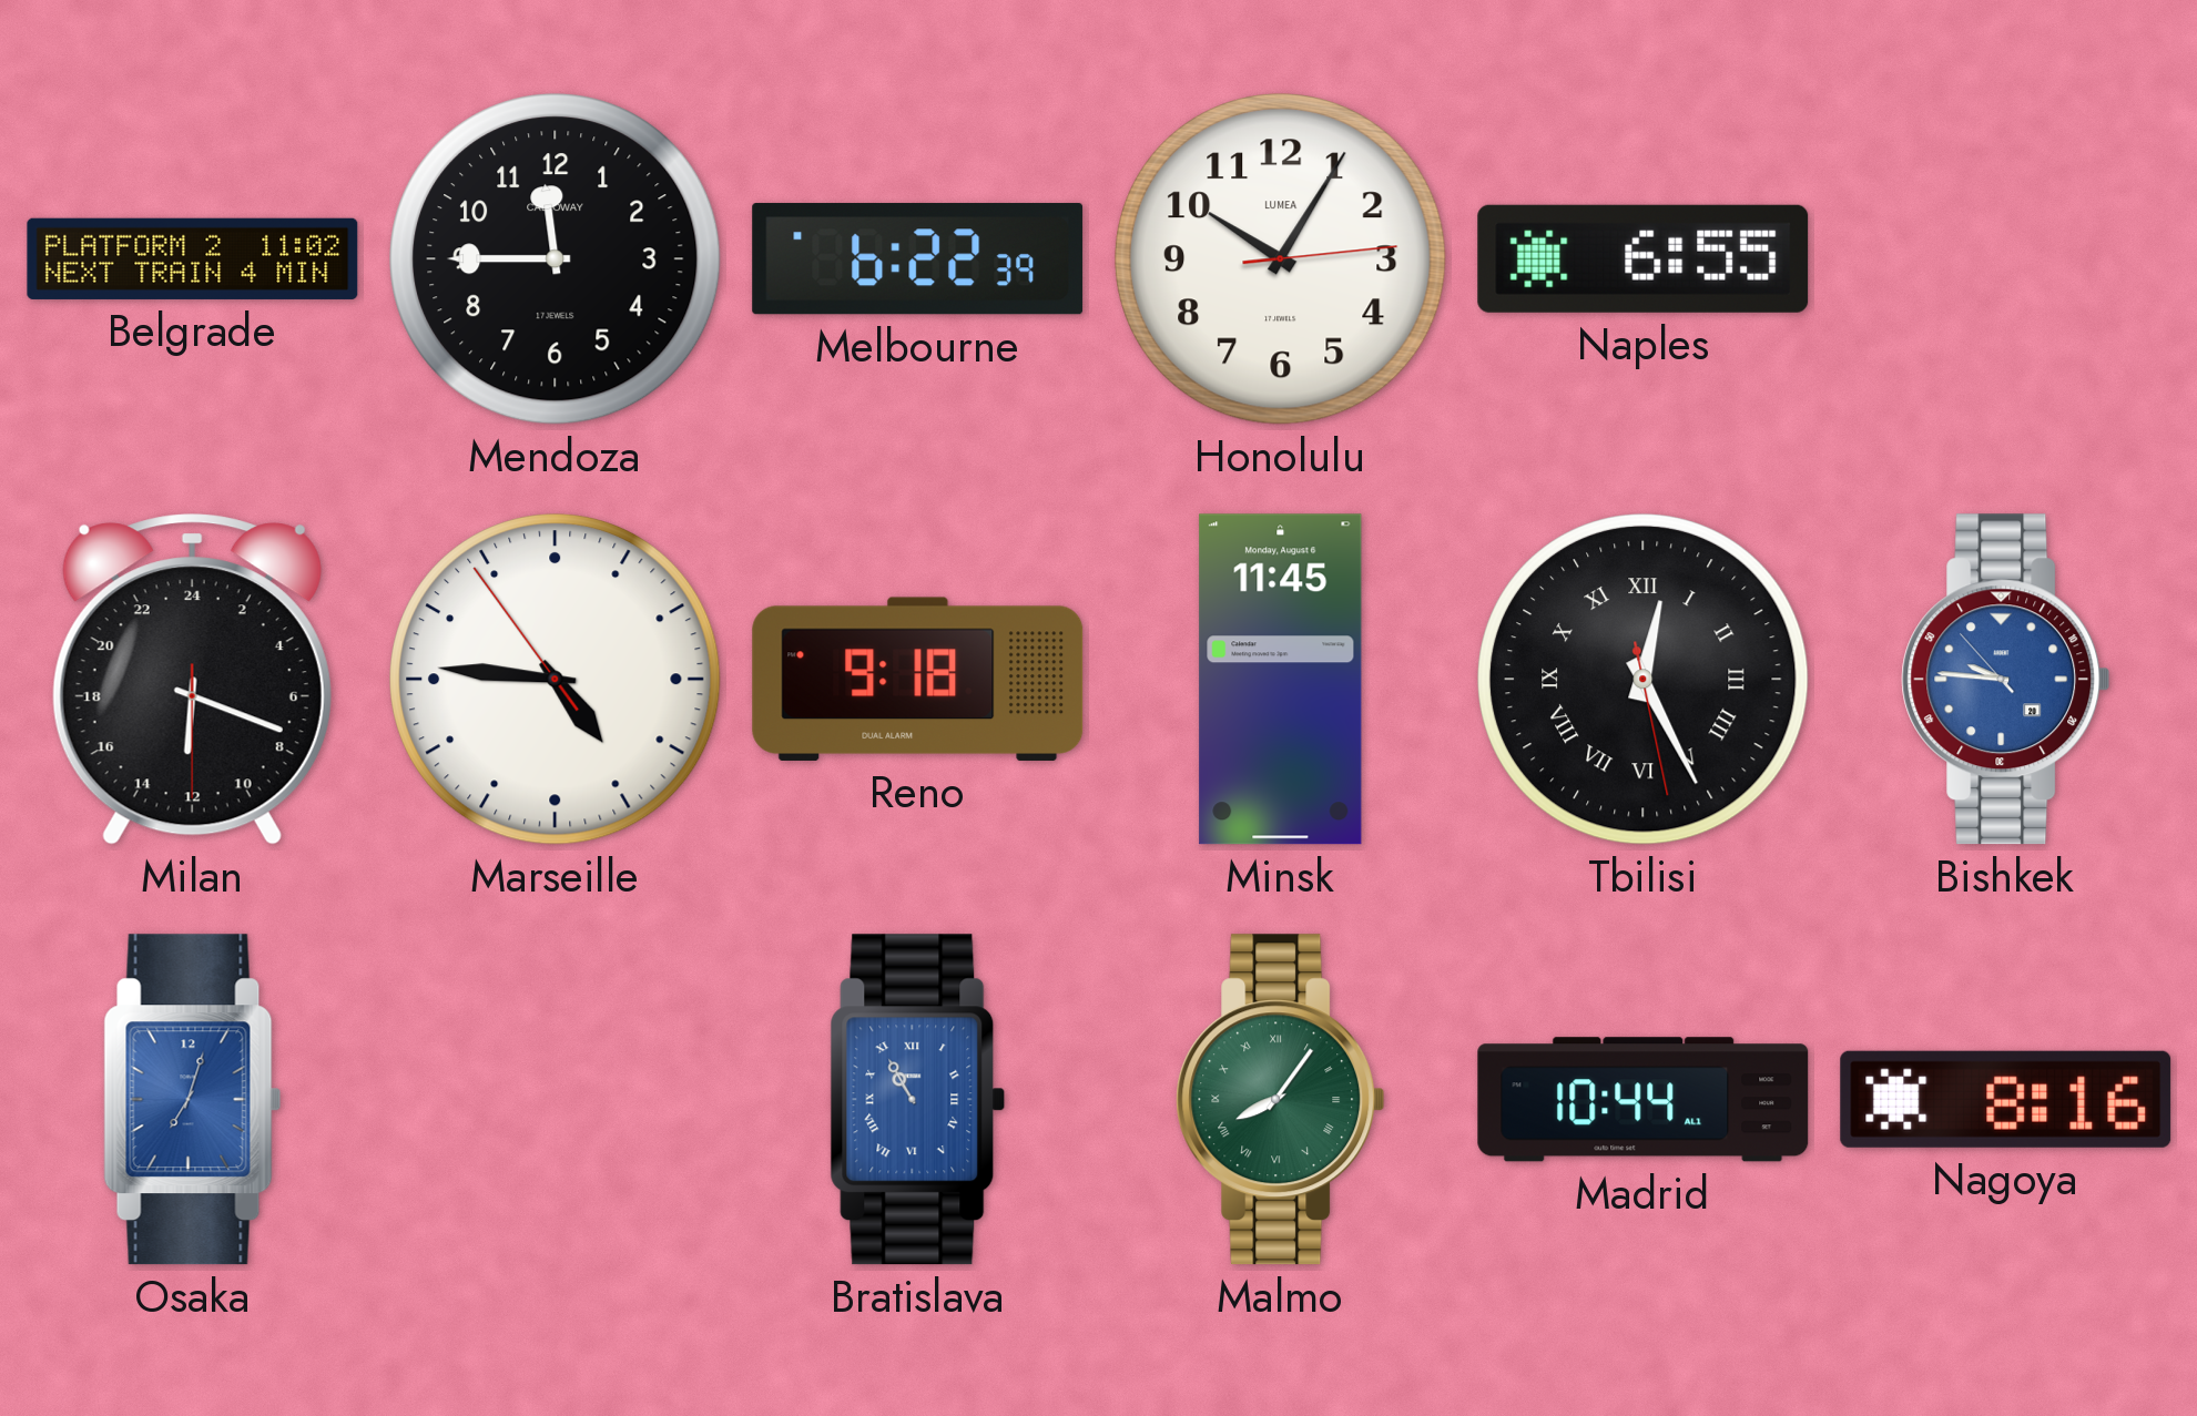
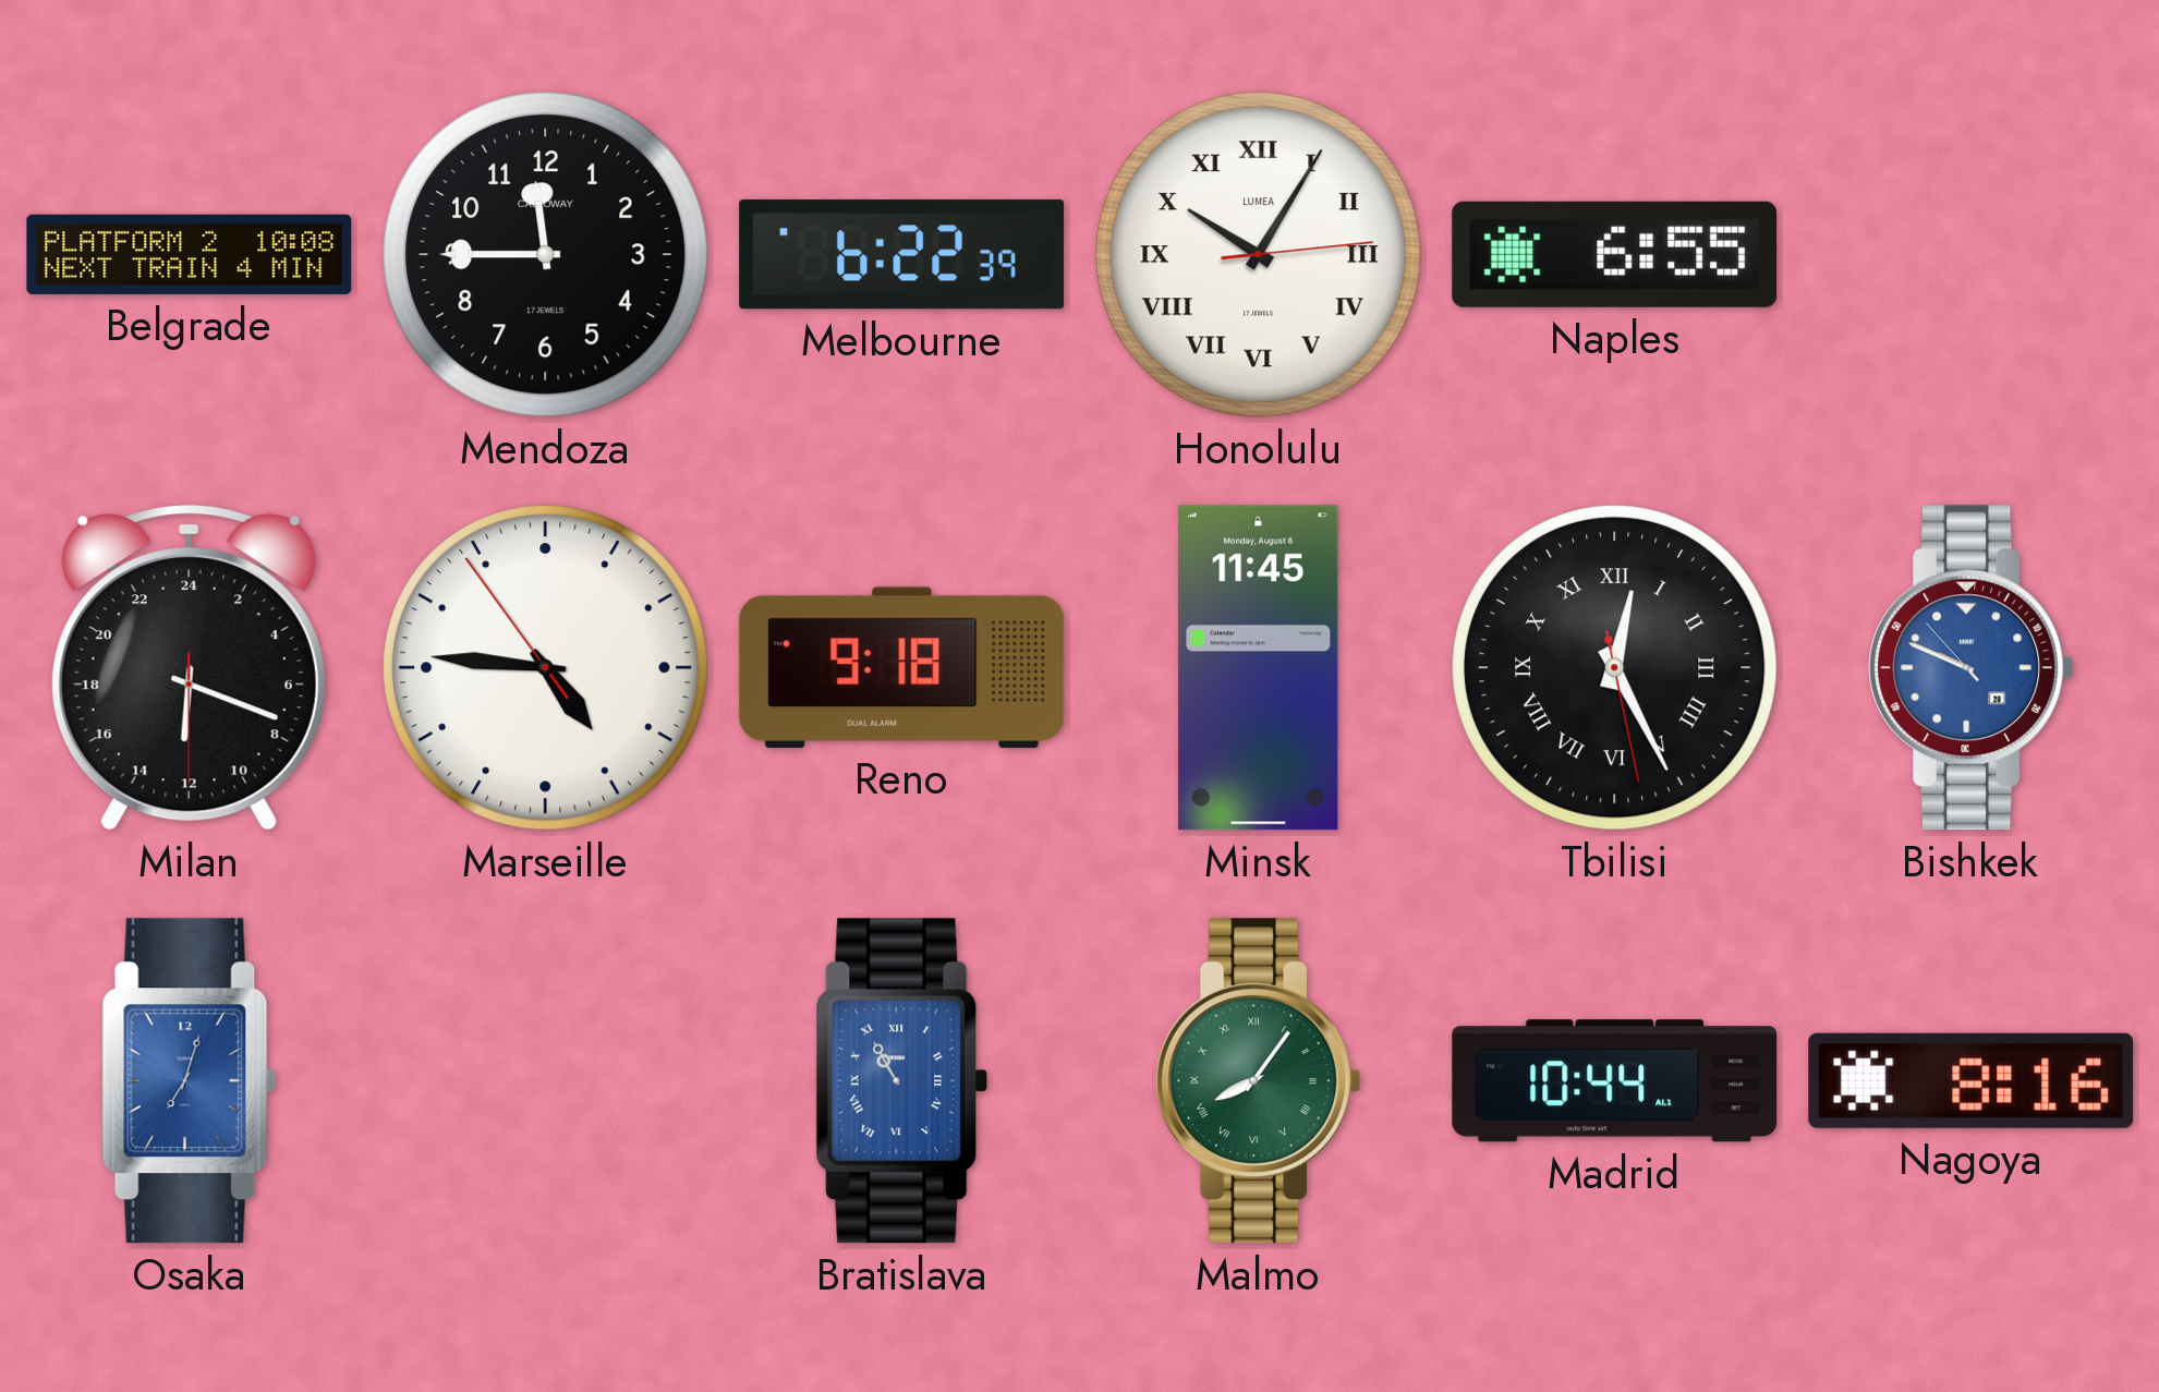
Belgrade: 11:02 -> 10:08
Honolulu numerals: Arabic -> Roman
Bishkek: 9:45 -> 9:48
